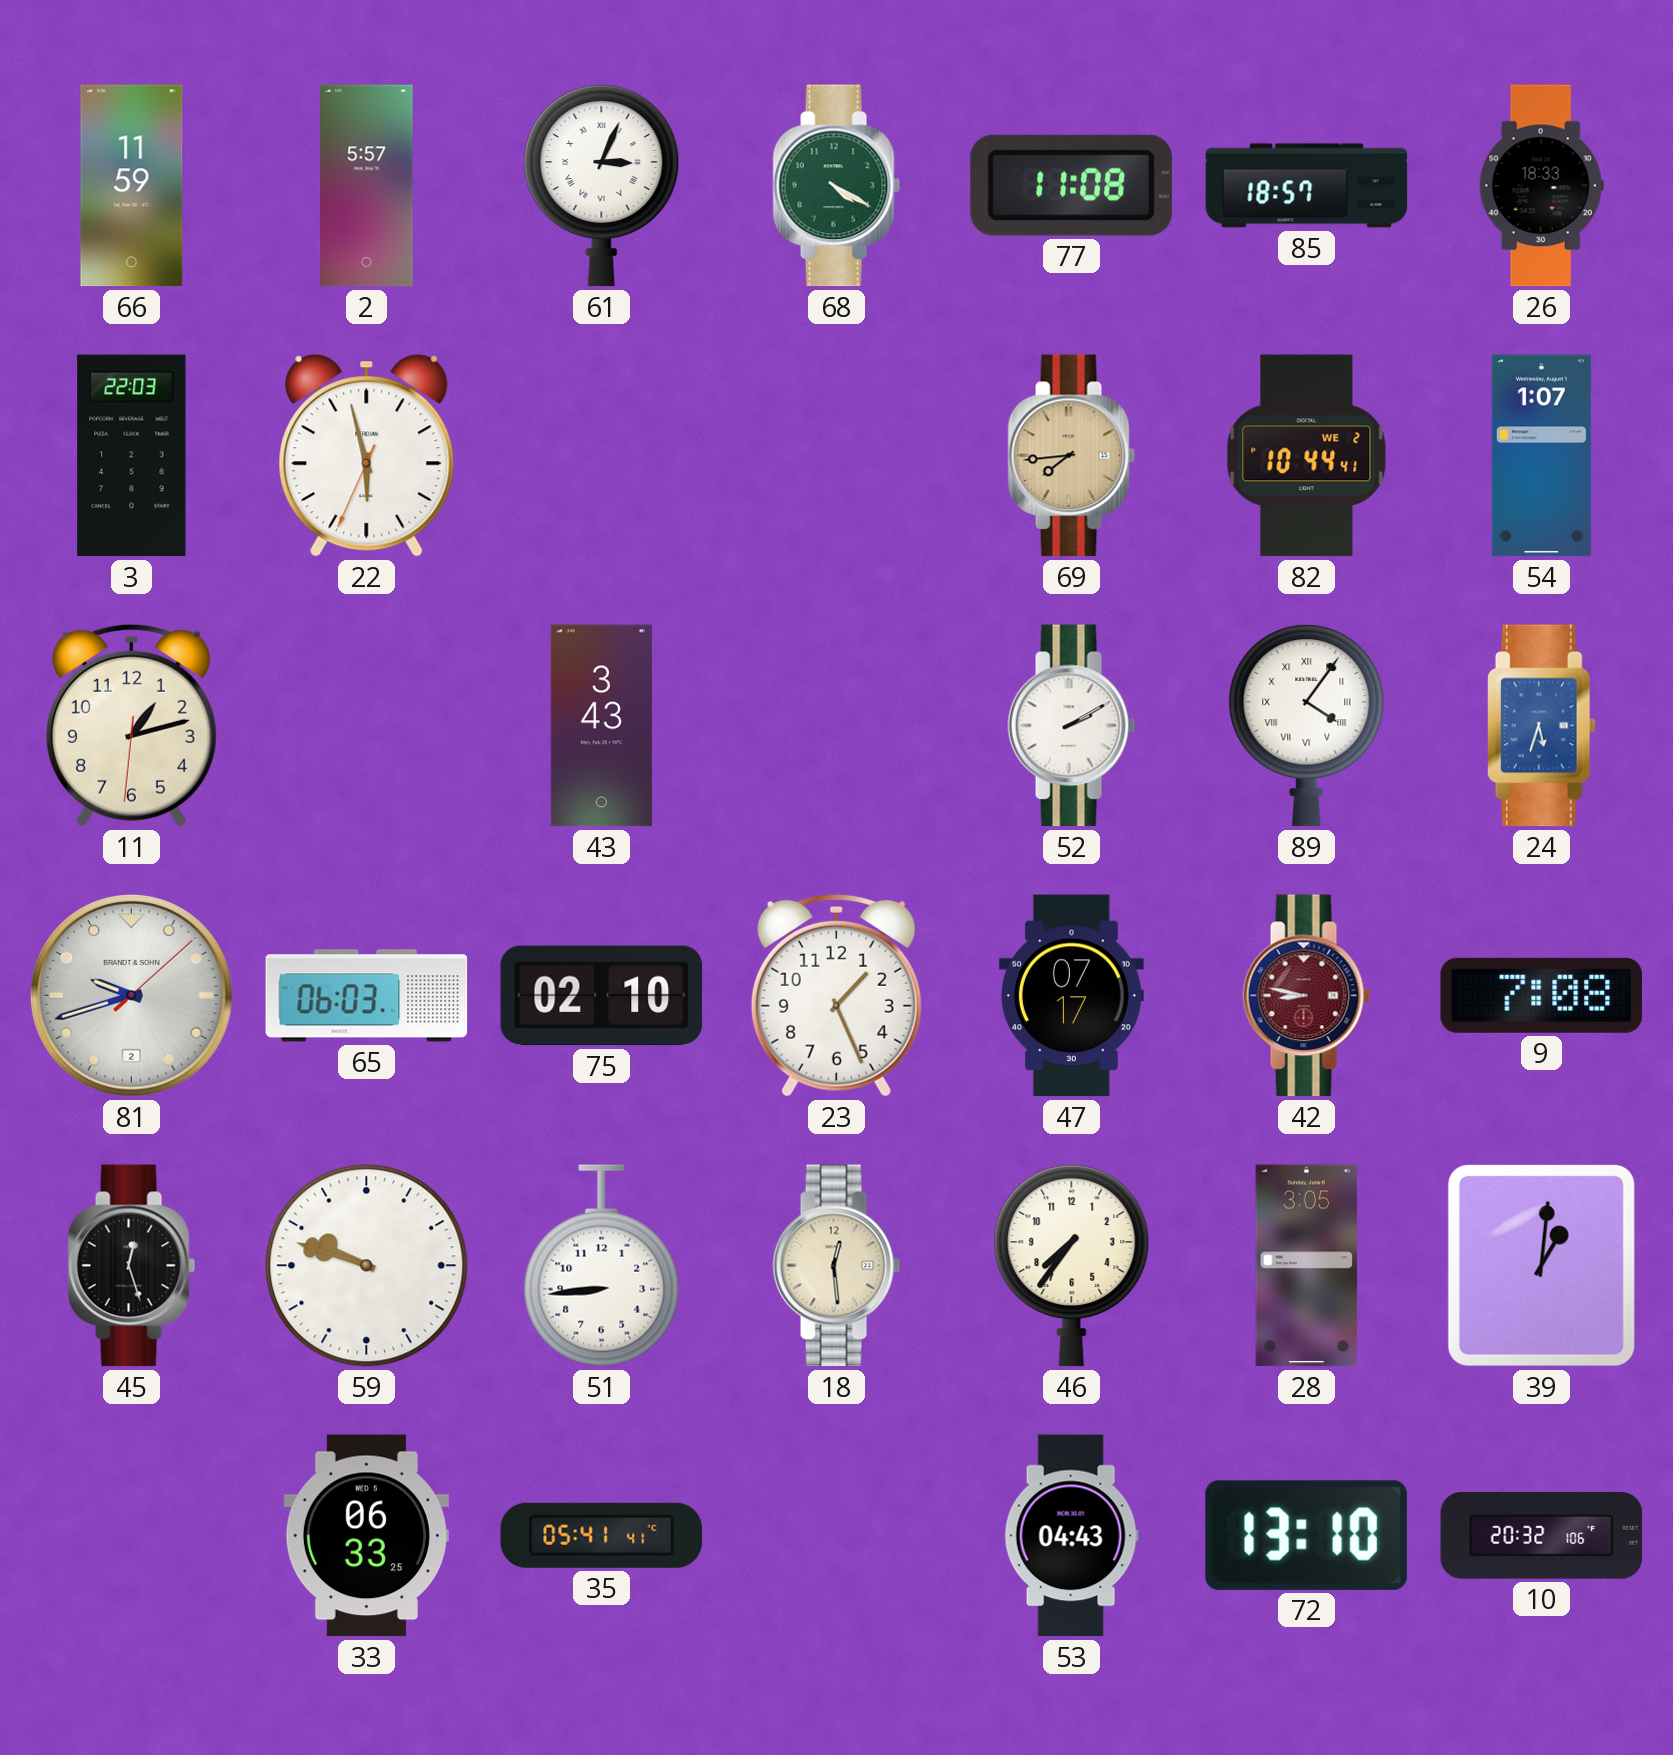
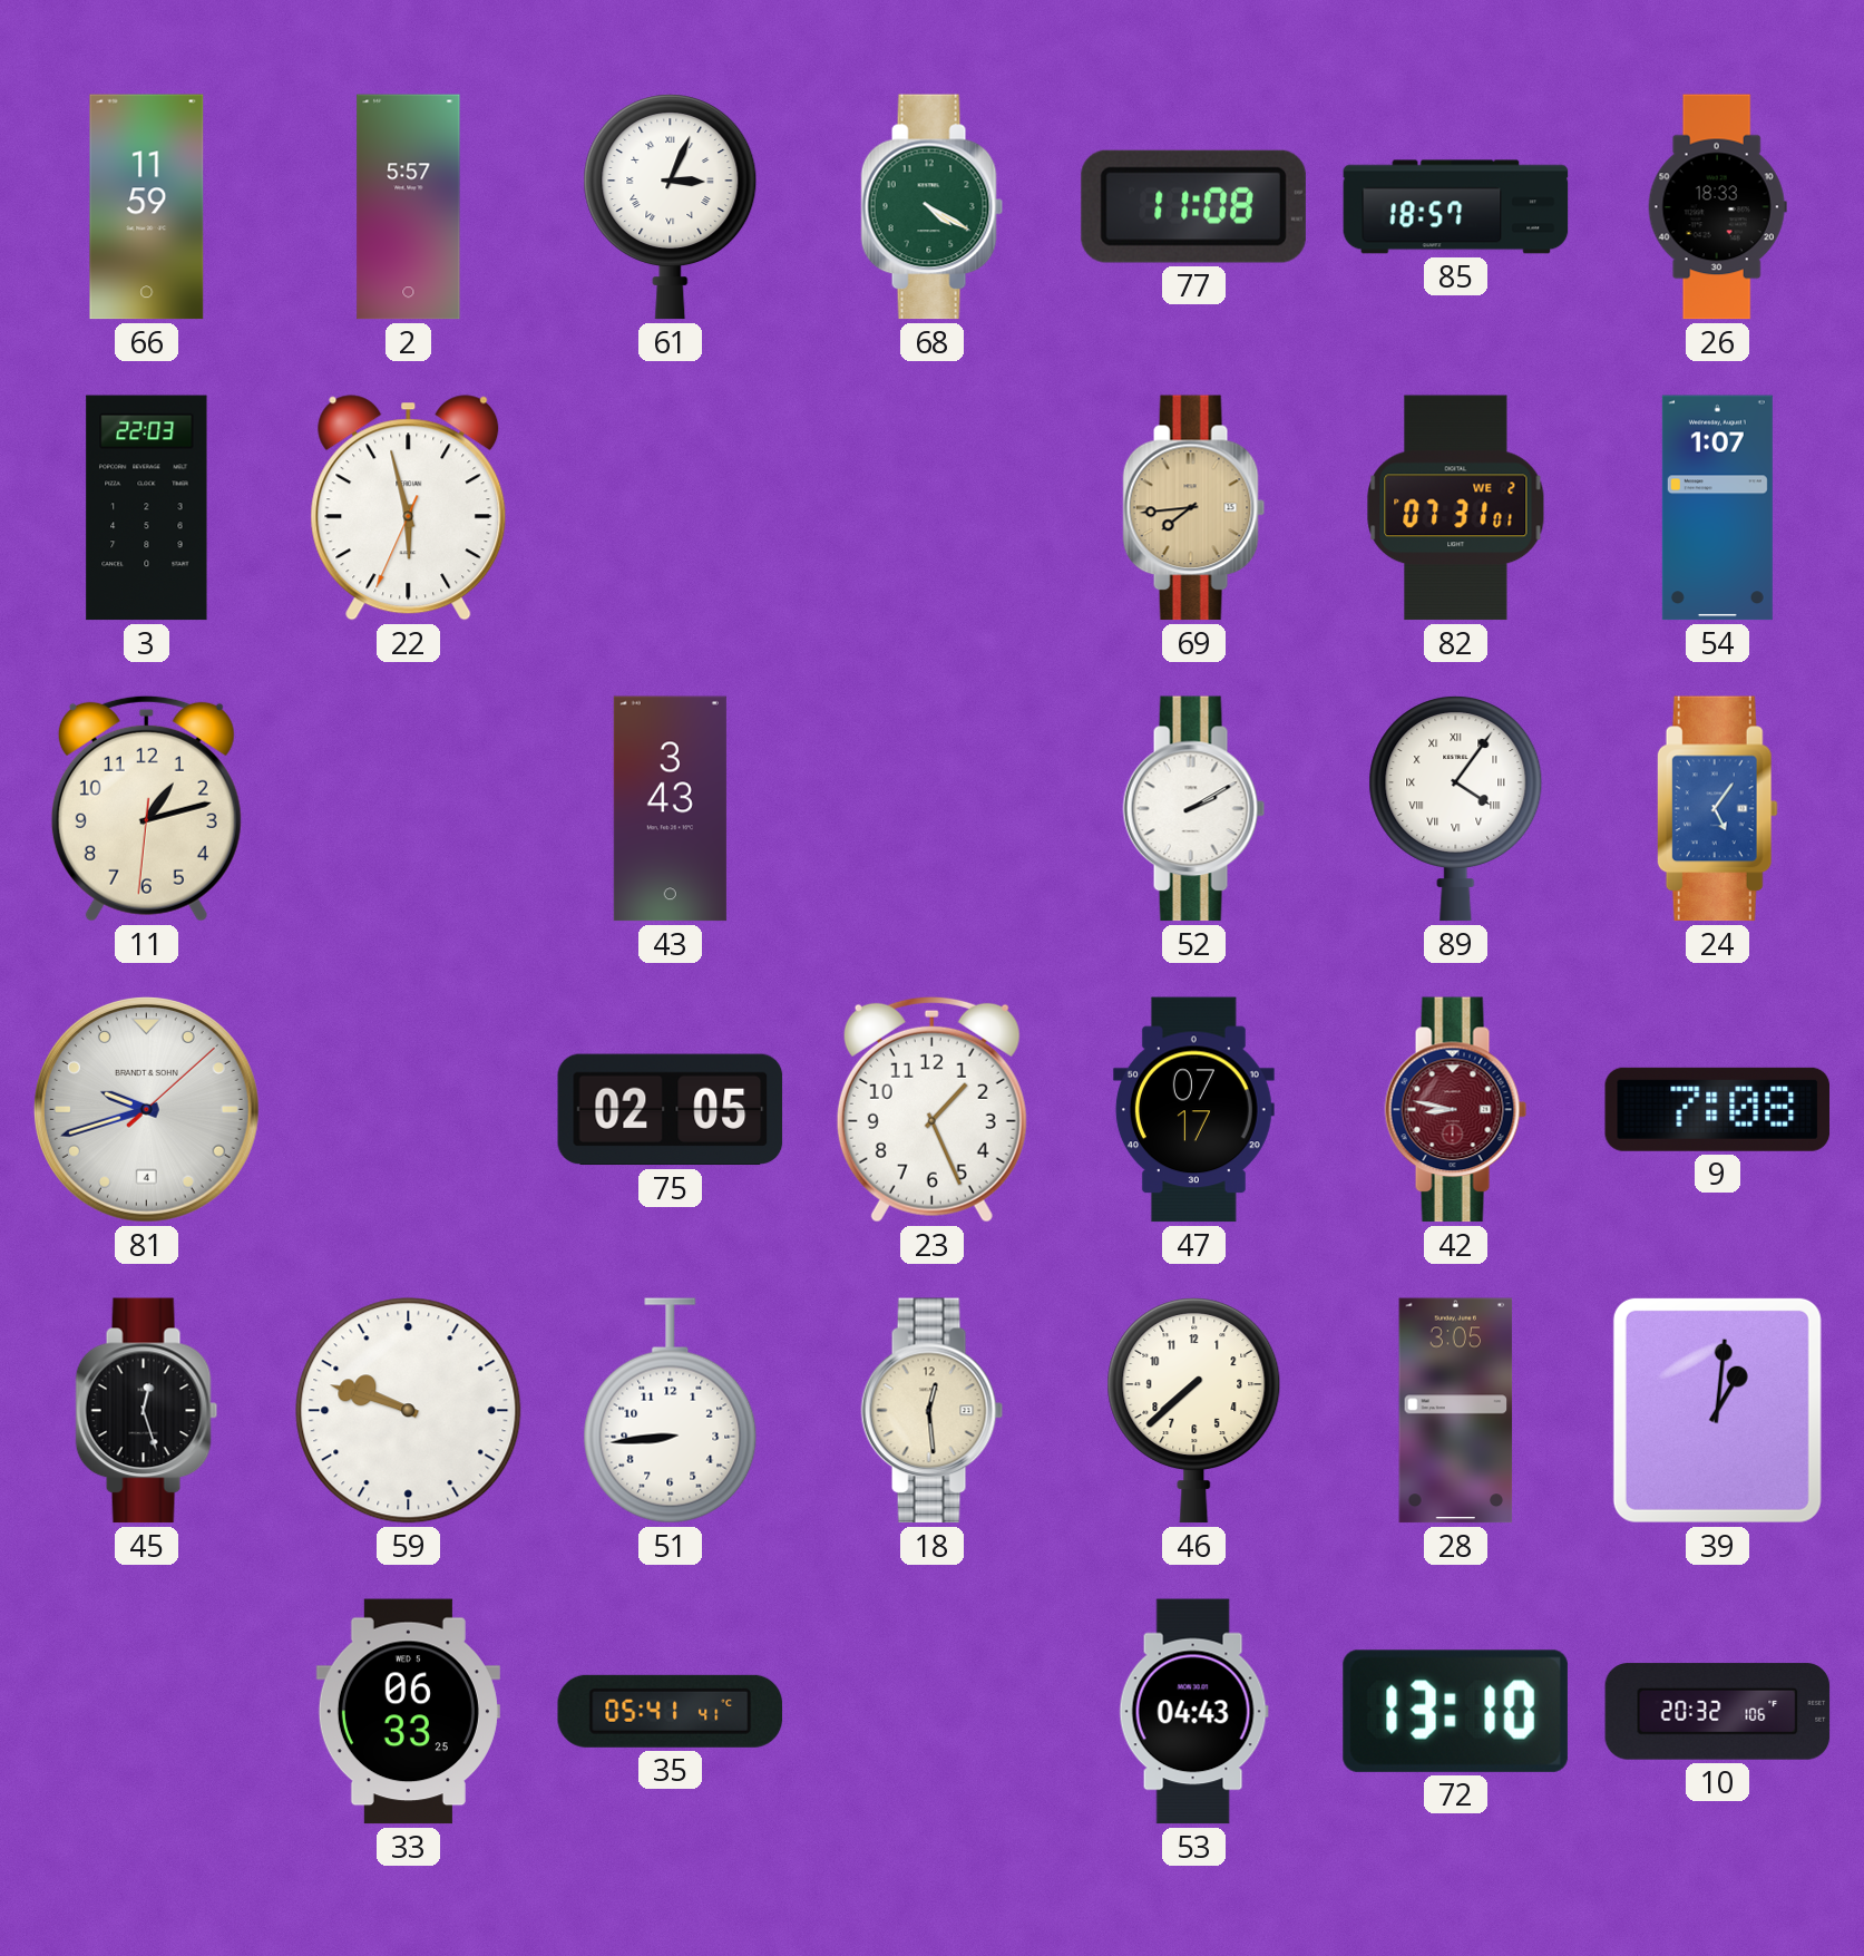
82: 10:44 -> 07:31
24: 5:33 -> 5:06
81 date: 2 -> 4
65: 06:03 -> none
75: 02:10 -> 02:05
46: 7:36 -> 7:38
